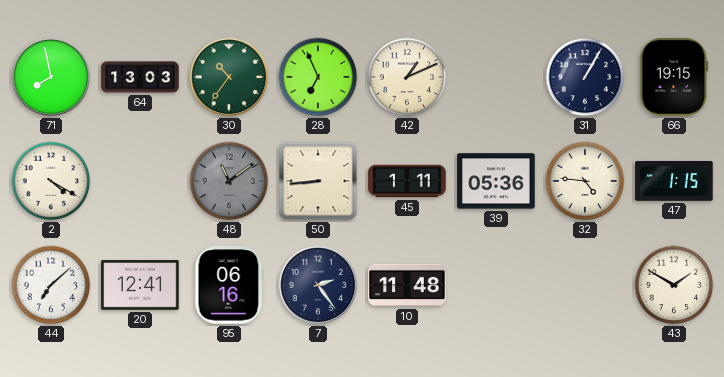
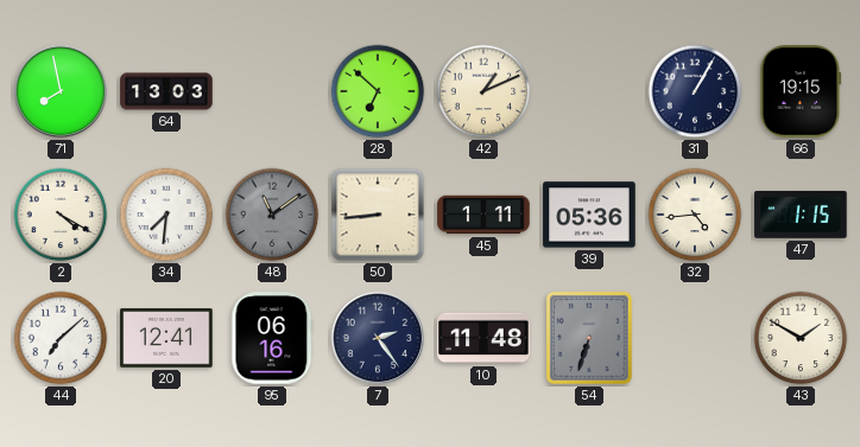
30: 10:36 -> none
28: 6:56 -> 6:52
34: none -> 7:31
32: 4:46 -> 4:44
54: none -> 6:33
